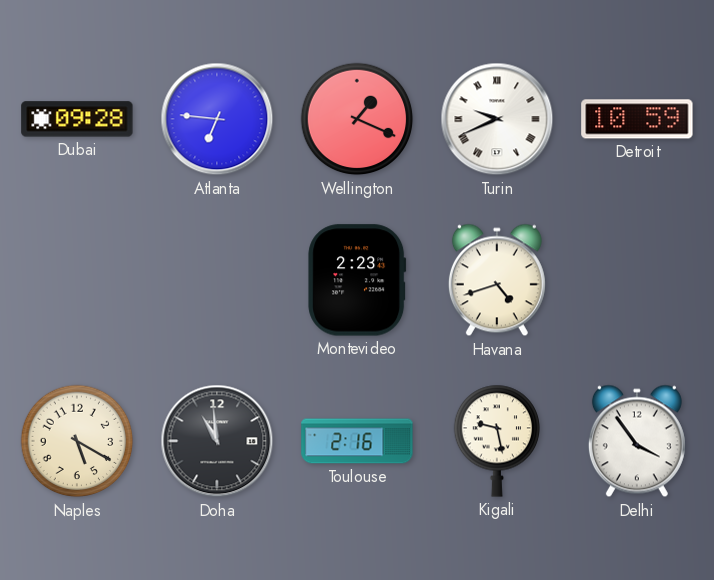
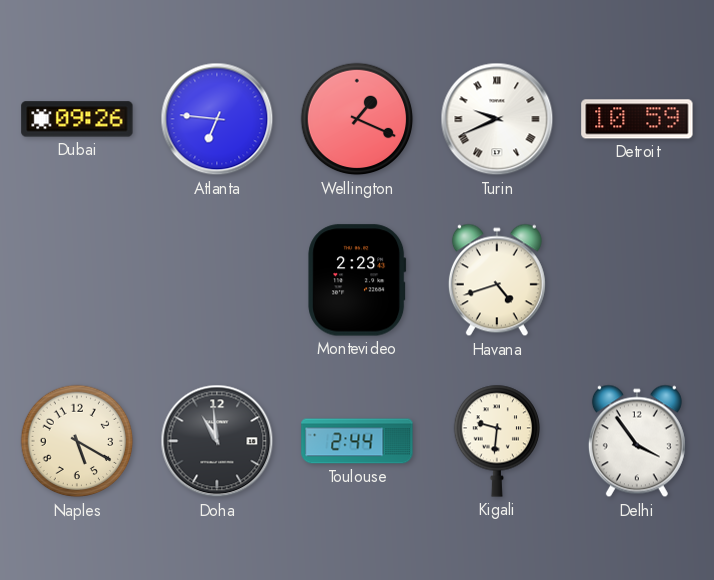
Dubai: 09:28 -> 09:26
Toulouse: 2:16 -> 2:44
Kigali: 9:28 -> 9:31
